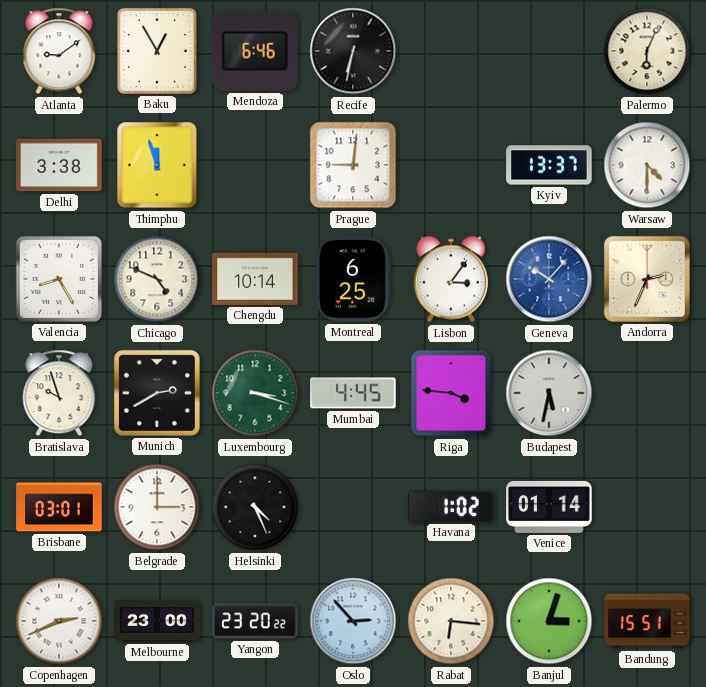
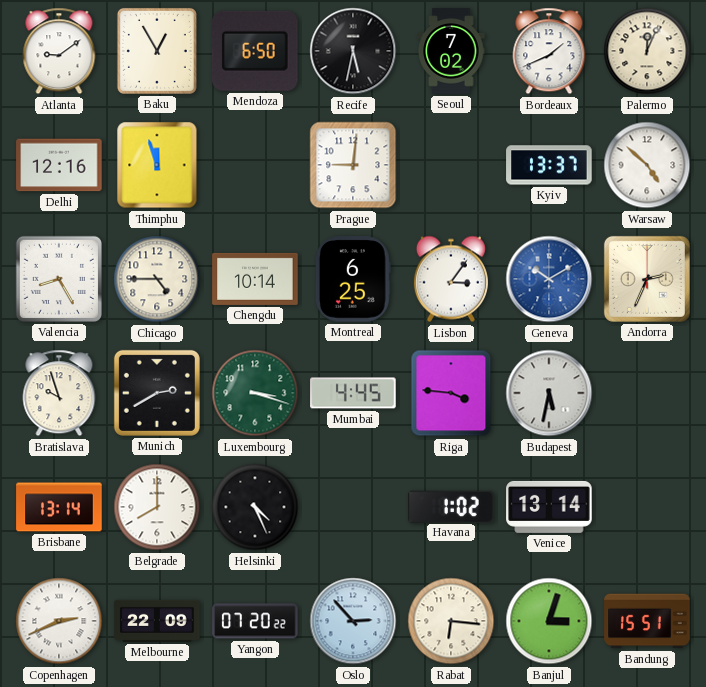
Mendoza: 6:46 -> 6:50
Recife: 6:32 -> 5:32
Seoul: none -> 7:02
Bordeaux: none -> 1:41
Palermo: 6:04 -> 12:04
Delhi: 3:38 -> 12:16
Warsaw: 4:30 -> 4:52
Chicago: 4:49 -> 4:45
Geneva: 10:07 -> 10:10
Brisbane: 03:01 -> 13:14
Belgrade: 3:00 -> 8:00
Venice: 01:14 -> 13:14
Melbourne: 23:00 -> 22:09
Yangon: 23:20 -> 07:20
